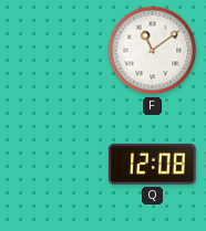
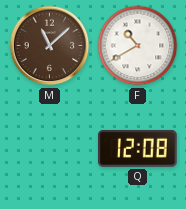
M: none -> 11:08
F: 11:09 -> 10:40
